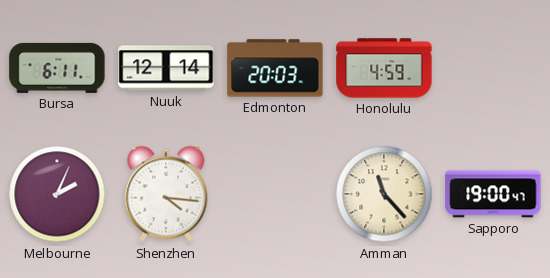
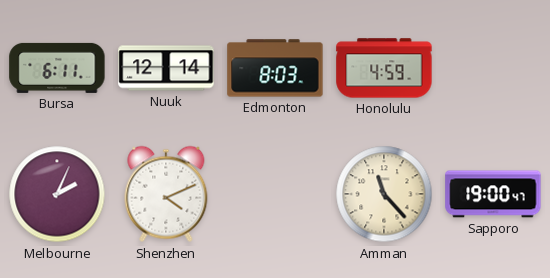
Edmonton: 20:03 -> 8:03
Shenzhen: 4:16 -> 4:11
